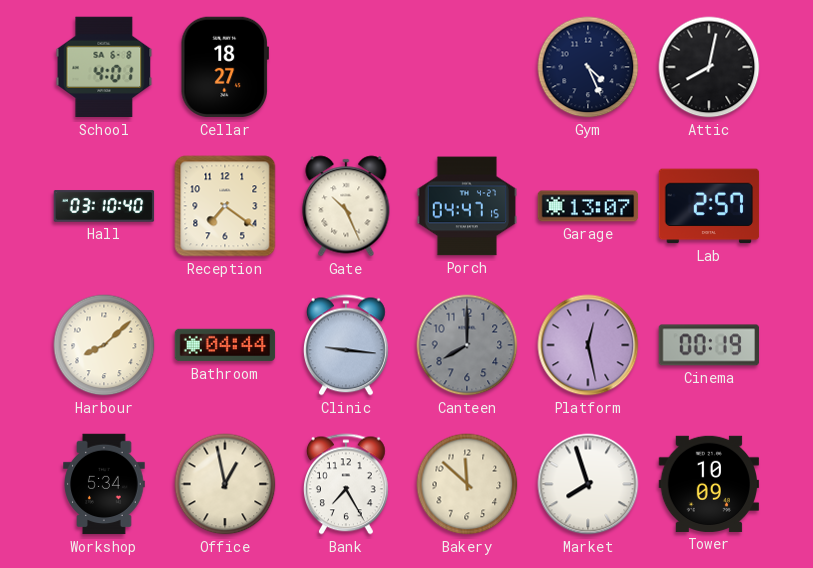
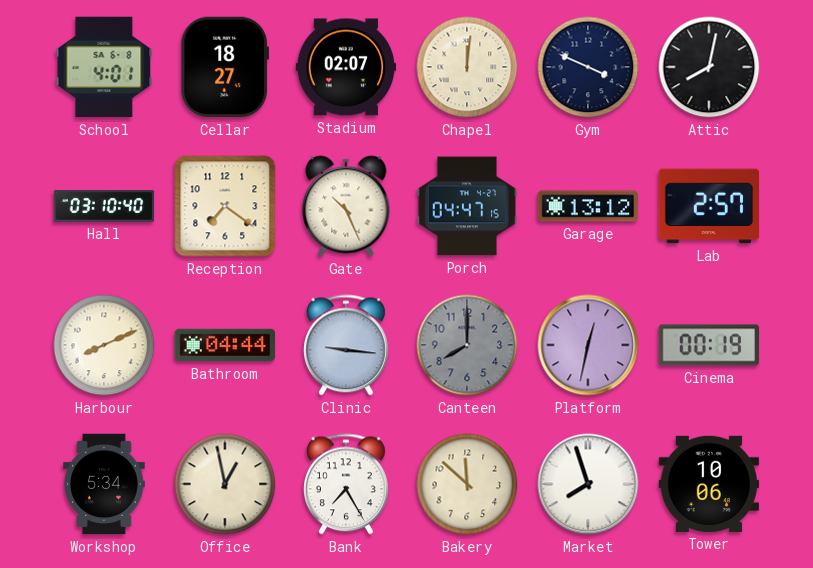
Stadium: none -> 02:07
Chapel: none -> 12:01
Gym: 4:26 -> 3:49
Garage: 13:07 -> 13:12
Harbour: 8:08 -> 8:11
Platform: 12:28 -> 12:32
Tower: 10:09 -> 10:06
